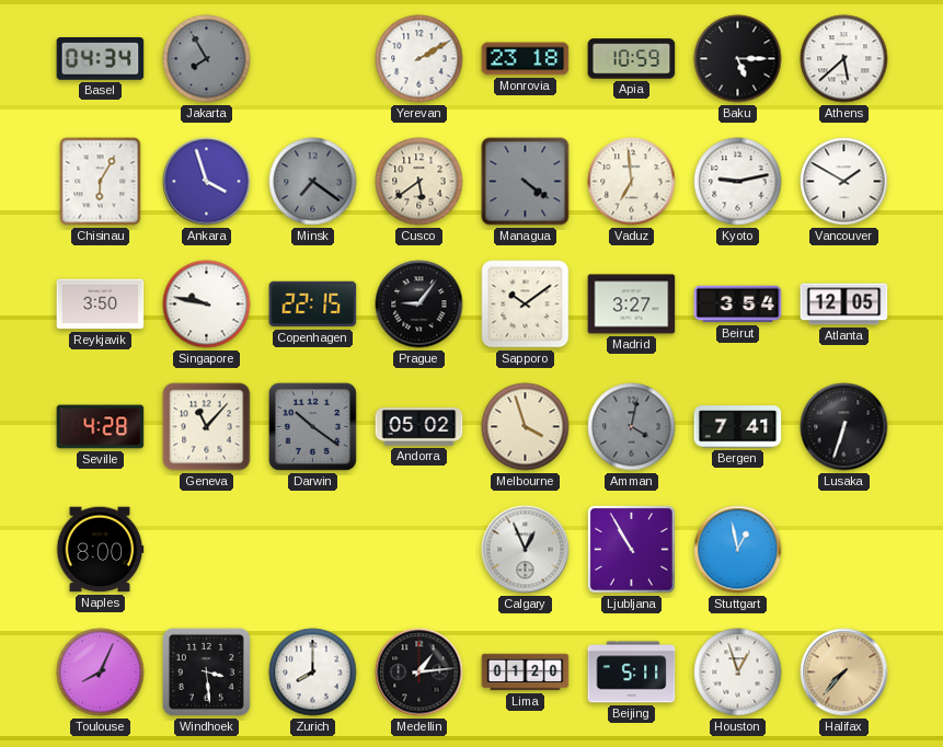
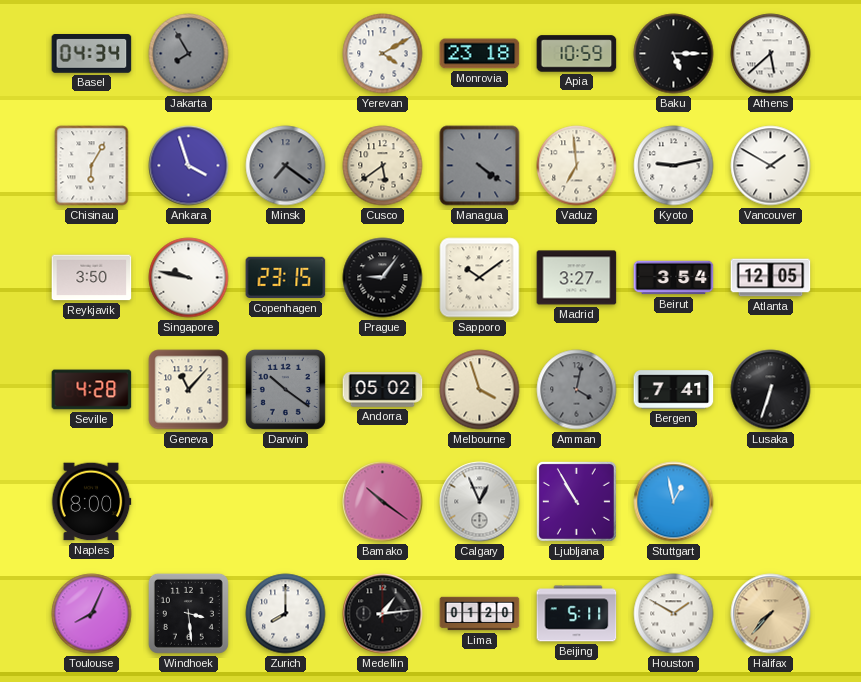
Yerevan: 2:10 -> 4:10
Copenhagen: 22:15 -> 23:15
Bamako: none -> 10:21
Houston: 12:57 -> 1:50
